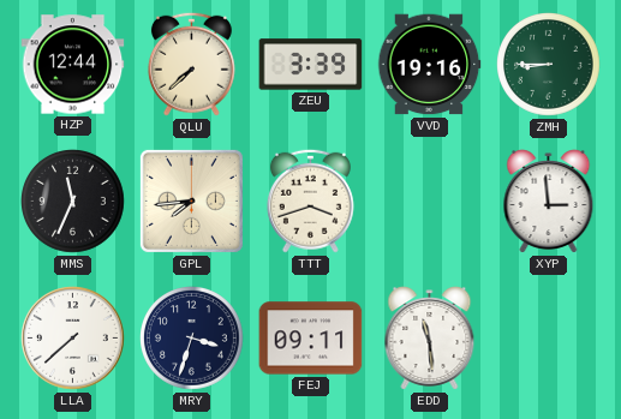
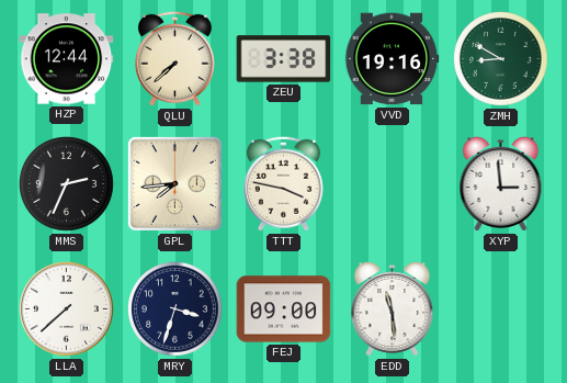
ZEU: 3:39 -> 3:38
ZMH: 8:45 -> 8:50
MMS: 11:34 -> 2:34
TTT: 3:42 -> 3:47
FEJ: 09:11 -> 09:00
